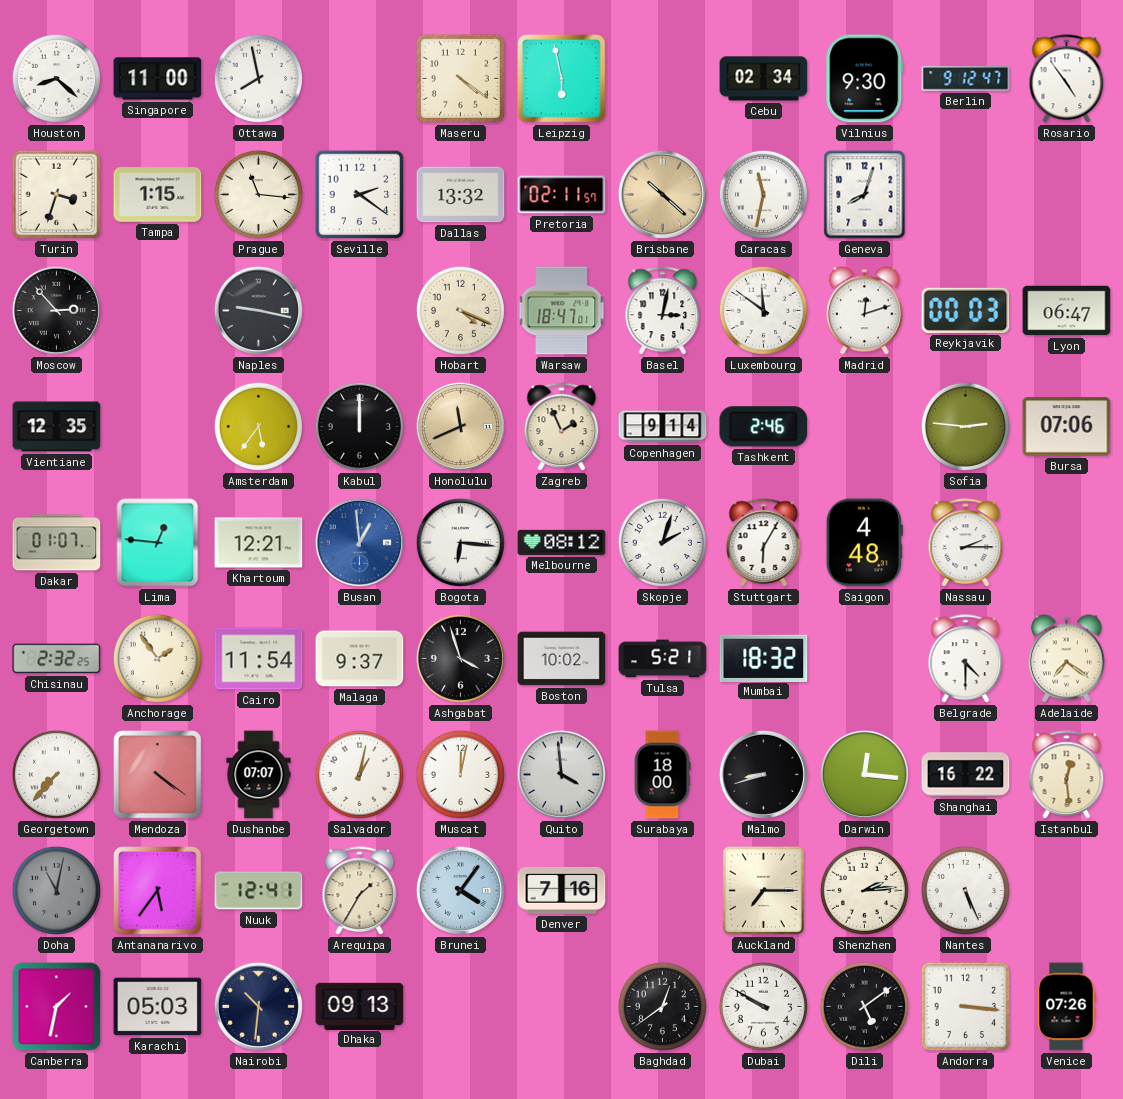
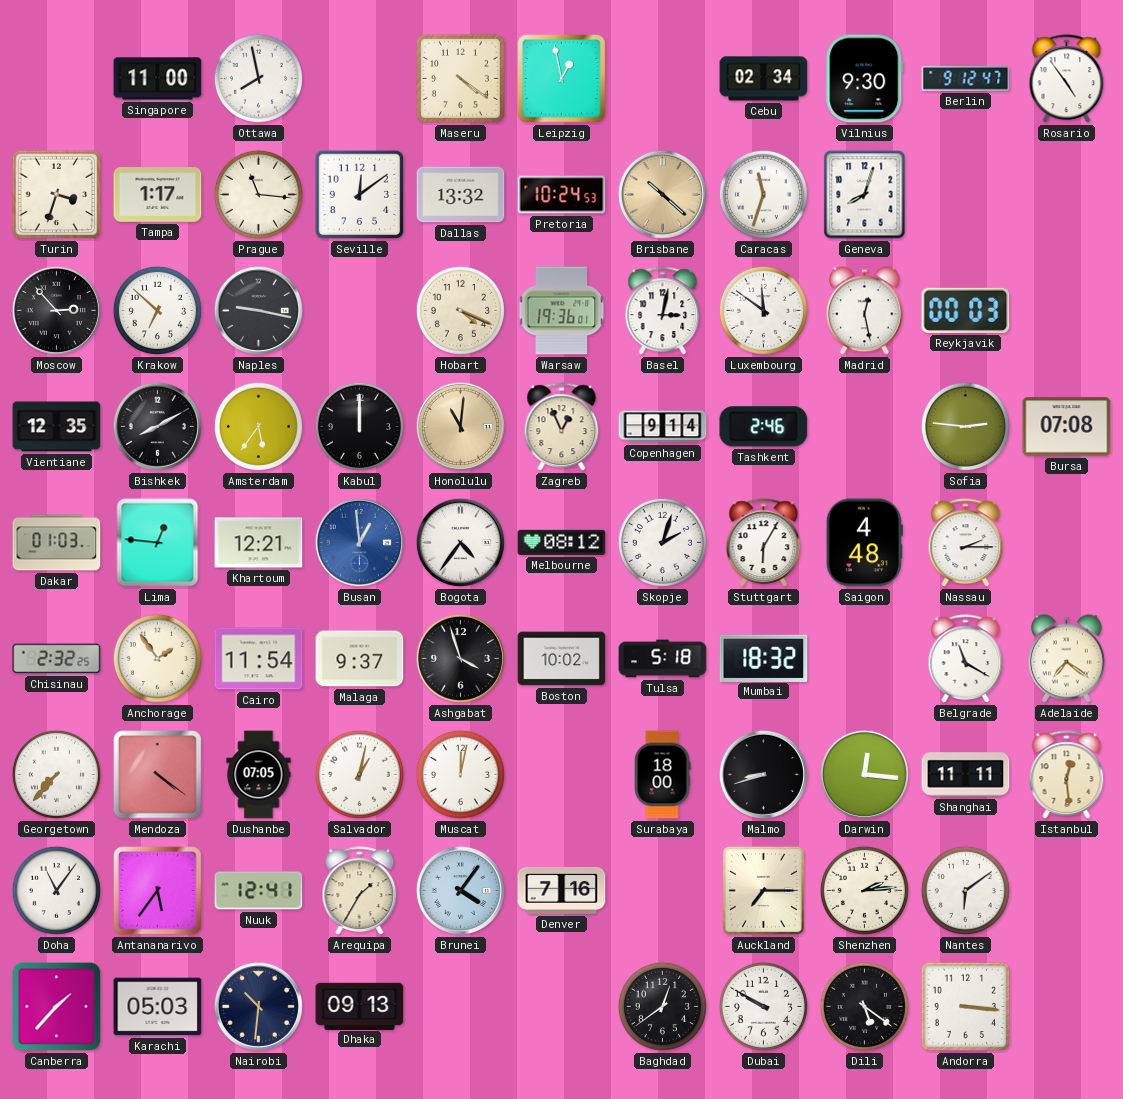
Houston: 8:22 -> none
Leipzig: 5:58 -> 12:58
Tampa: 1:15 -> 1:17
Seville: 2:21 -> 12:09
Pretoria: 02:11 -> 10:24
Caracas: 11:32 -> 11:33
Krakow: none -> 6:52
Warsaw: 18:47 -> 19:36
Madrid: 12:12 -> 12:28
Lyon: 06:47 -> none
Bishkek: none -> 8:10
Honolulu: 11:41 -> 11:01
Zagreb: 1:56 -> 12:56
Bursa: 07:06 -> 07:08
Dakar: 01:07 -> 01:03
Bogota: 6:16 -> 4:36
Tulsa: 5:21 -> 5:18
Belgrade: 4:30 -> 11:20
Dushanbe: 07:07 -> 07:05
Quito: 3:59 -> none
Shanghai: 16:22 -> 11:11
Doha: 11:02 -> 11:06
Doha dial: grey -> white
Nantes: 5:26 -> 6:09
Canberra: 1:32 -> 1:37
Dili: 5:09 -> 5:21
Venice: 07:26 -> none
